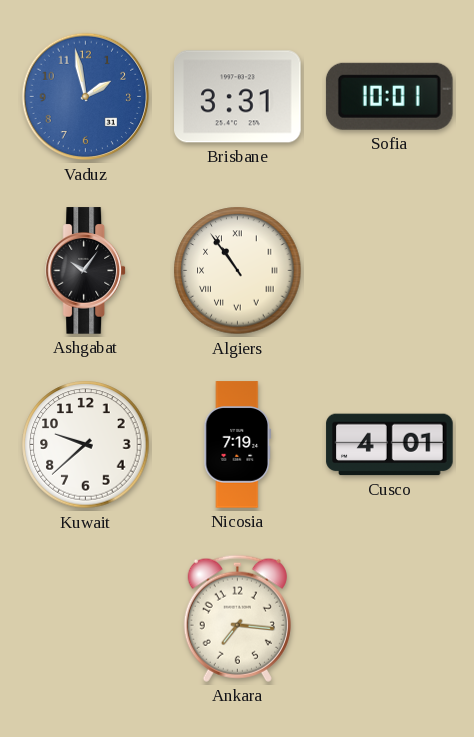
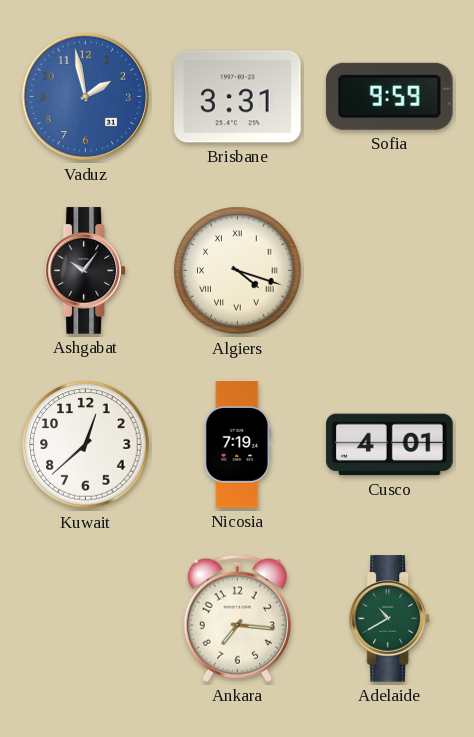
Sofia: 10:01 -> 9:59
Algiers: 10:54 -> 4:18
Kuwait: 9:38 -> 12:38
Adelaide: none -> 10:40
